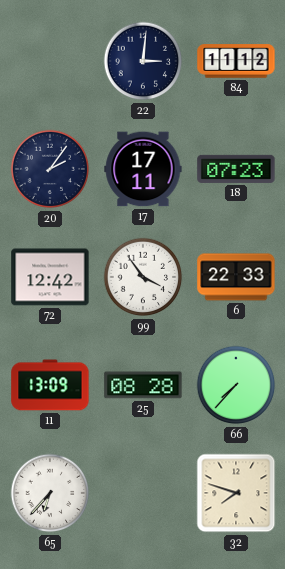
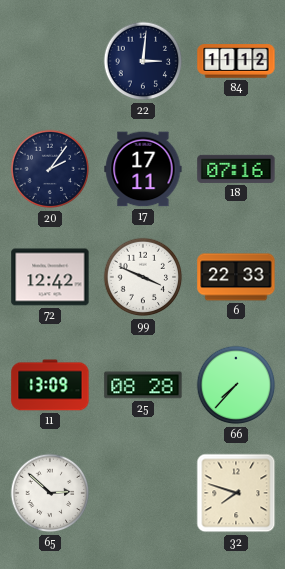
18: 07:23 -> 07:16
99: 3:54 -> 3:49
65: 6:37 -> 2:52
